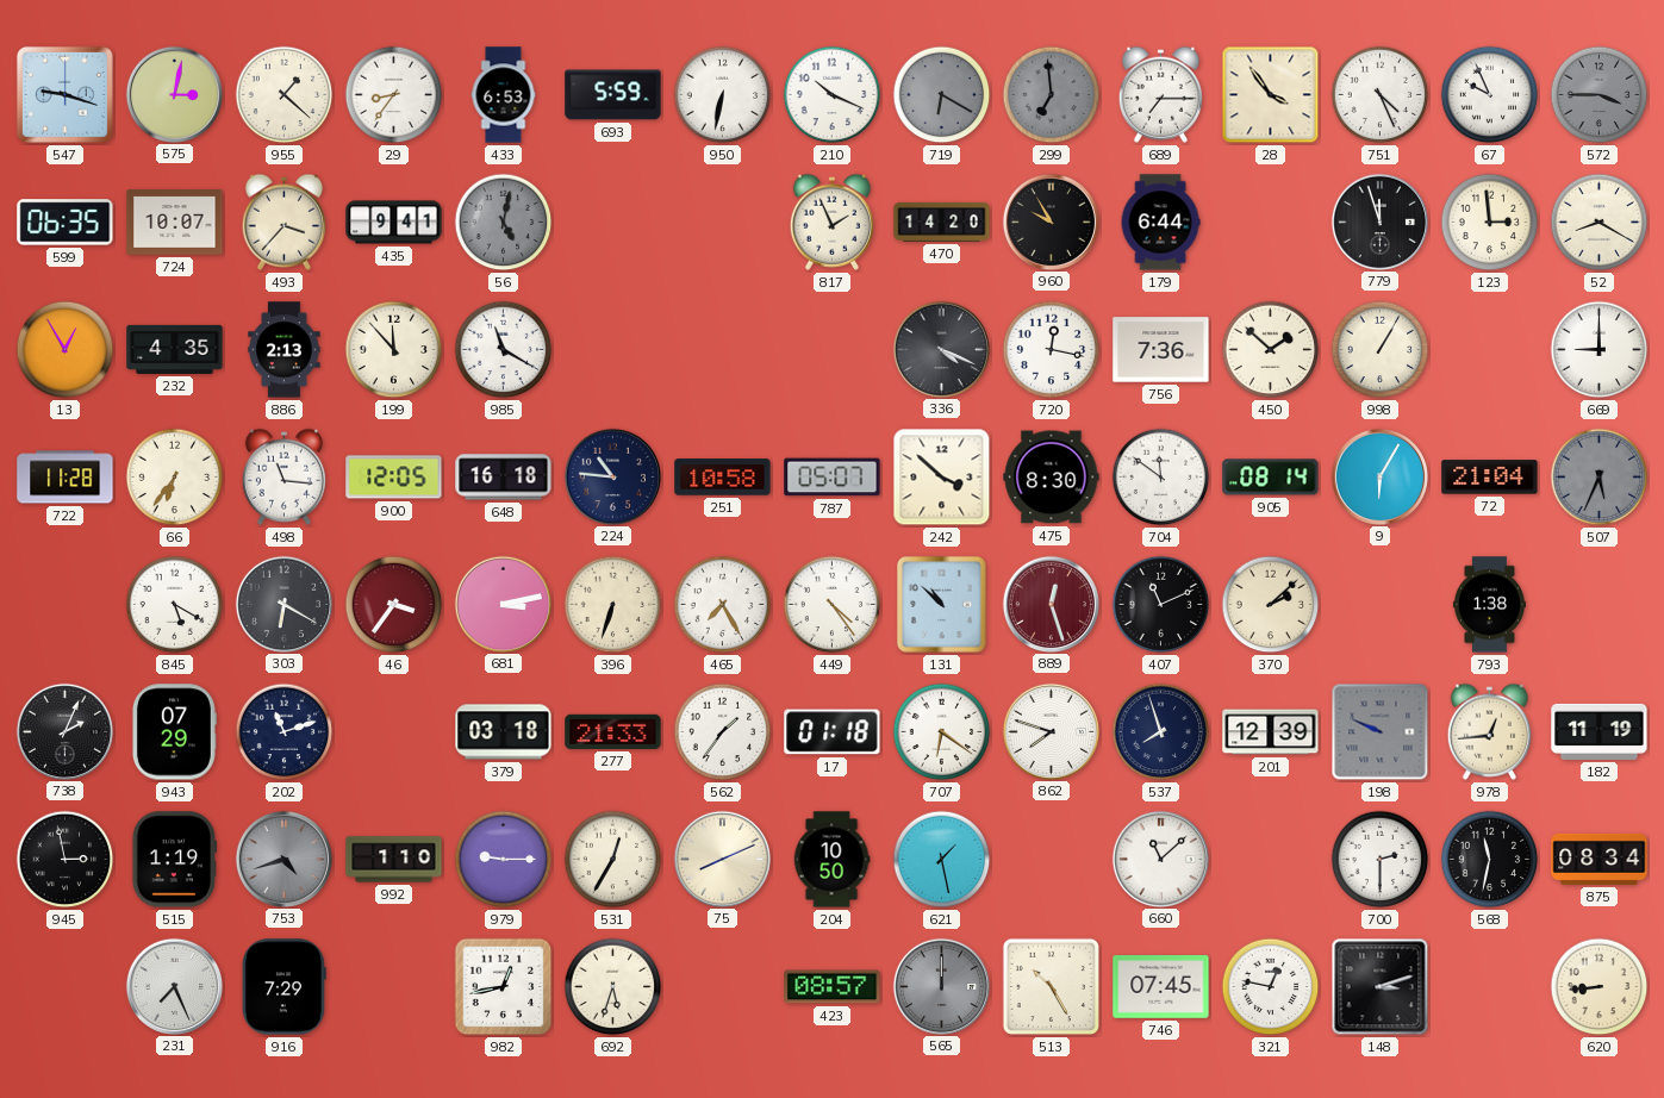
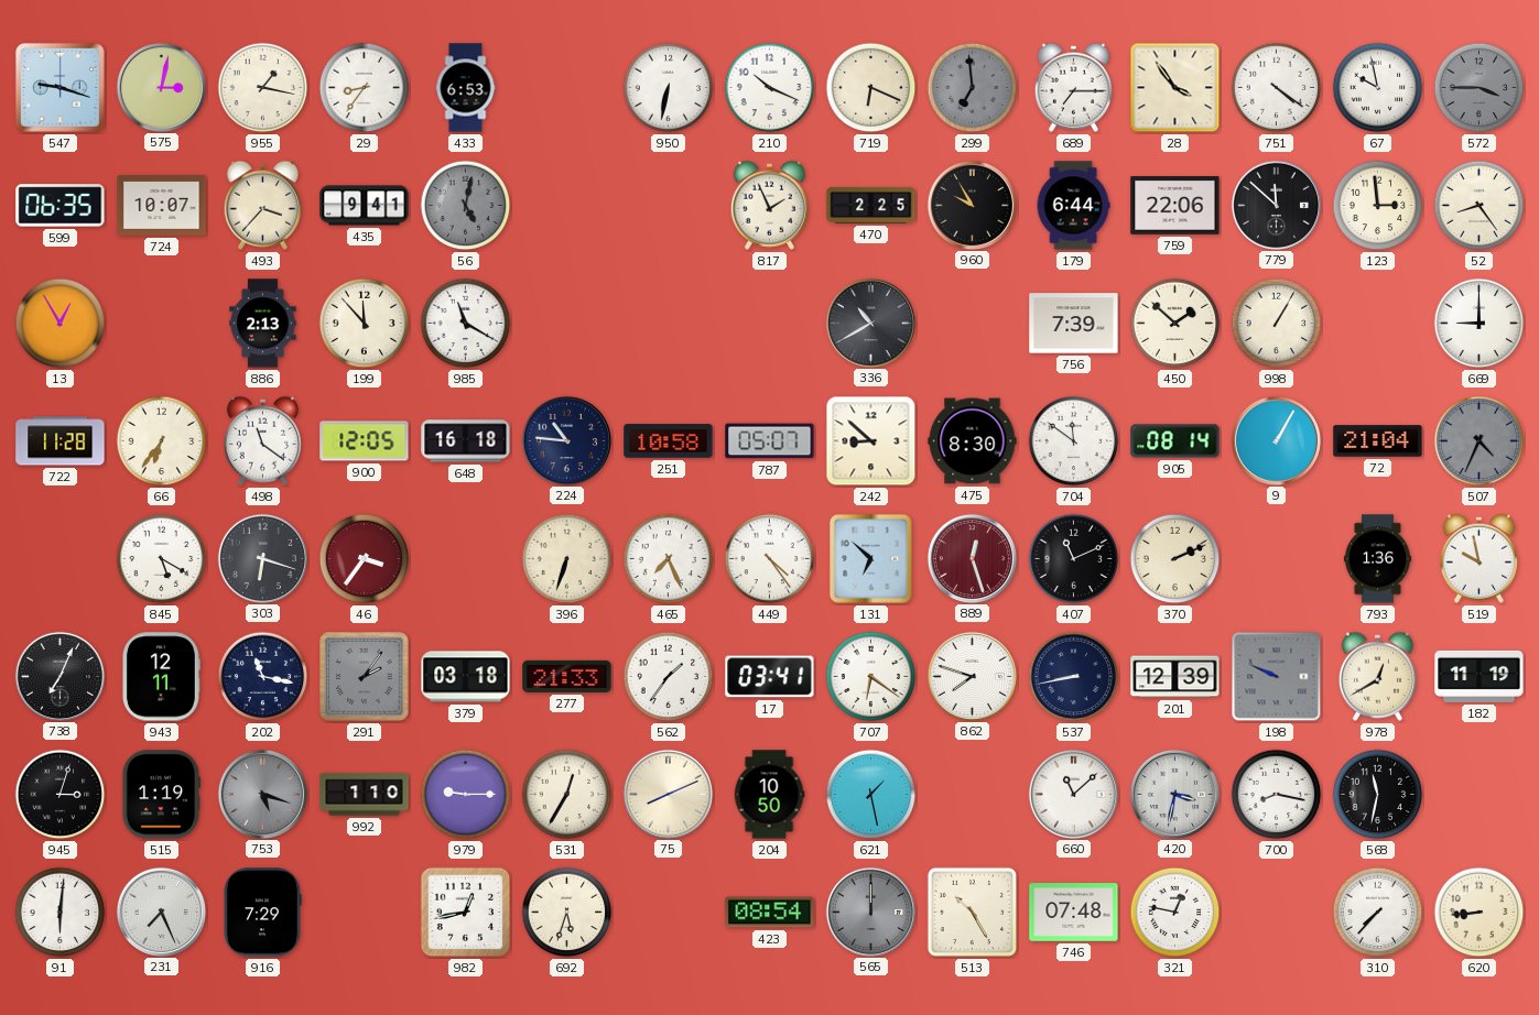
955: 1:22 -> 1:17
693: 5:59 -> none
719: 6:20 -> 6:19
719 dial: grey -> cream
751: 4:26 -> 4:21
67: 9:56 -> 9:58
470: 14:20 -> 2:25
759: none -> 22:06
779: 11:57 -> 11:52
52: 8:20 -> 8:24
232: 4:35 -> none
336: 4:19 -> 10:40
720: 12:17 -> none
756: 7:36 -> 7:39
498: 11:16 -> 11:21
242: 3:52 -> 8:52
9: 6:05 -> 1:05
507: 5:34 -> 4:34
303: 6:20 -> 6:18
681: 3:13 -> none
465: 7:25 -> 7:26
131: 10:52 -> 6:52
370: 2:08 -> 2:11
793: 1:38 -> 1:36
519: none -> 9:58
738: 2:04 -> 7:04
943: 07:29 -> 12:11
202: 11:12 -> 11:17
291: none -> 2:06
17: 01:18 -> 03:41
537: 7:57 -> 8:43
978: 12:44 -> 12:40
945: 2:58 -> 3:03
753: 4:42 -> 5:18
420: none -> 3:32
700: 2:30 -> 8:17
875: 08:34 -> none
91: none -> 6:01
423: 08:57 -> 08:54
746: 07:45 -> 07:48
148: 3:12 -> none
310: none -> 7:37
